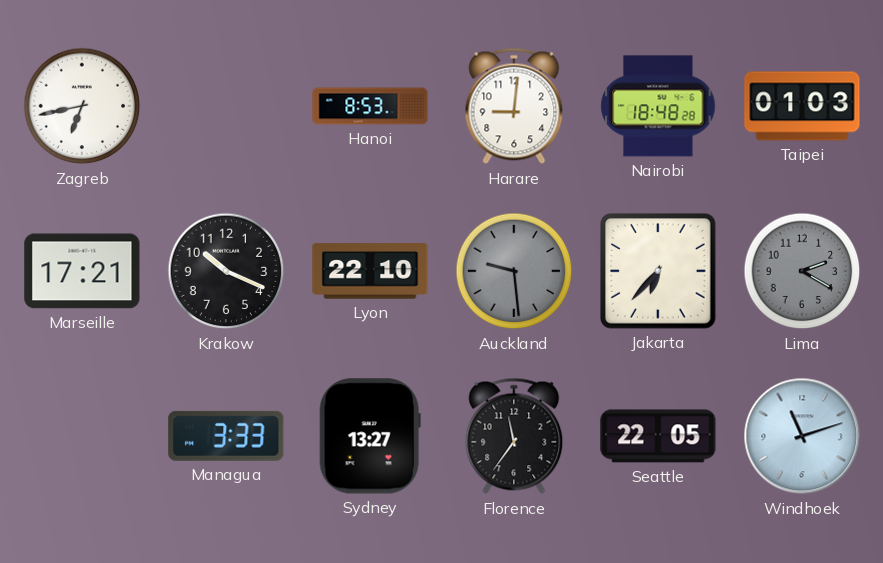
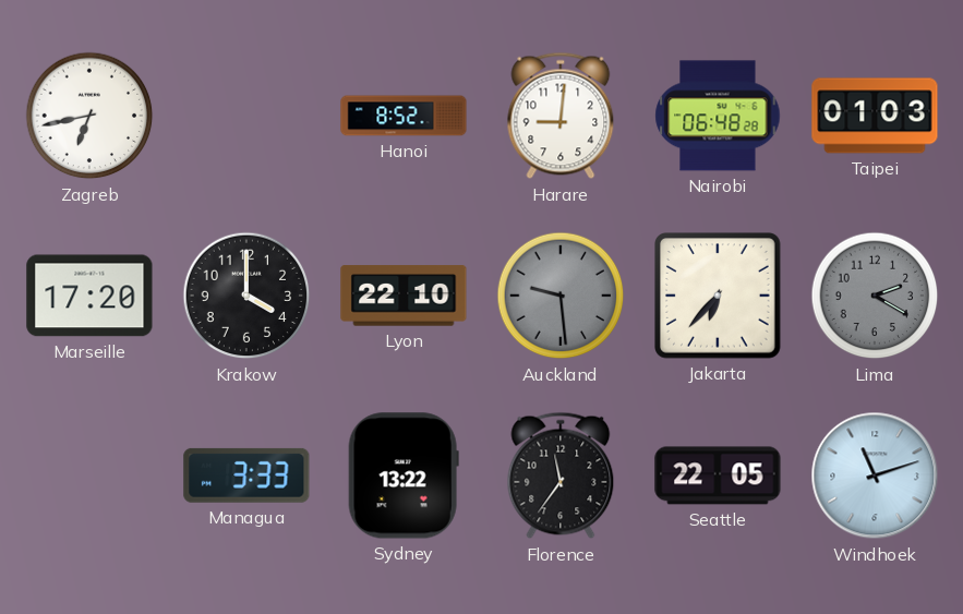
Hanoi: 8:53 -> 8:52
Nairobi: 18:48 -> 06:48
Marseille: 17:21 -> 17:20
Krakow: 10:19 -> 4:00
Sydney: 13:27 -> 13:22
